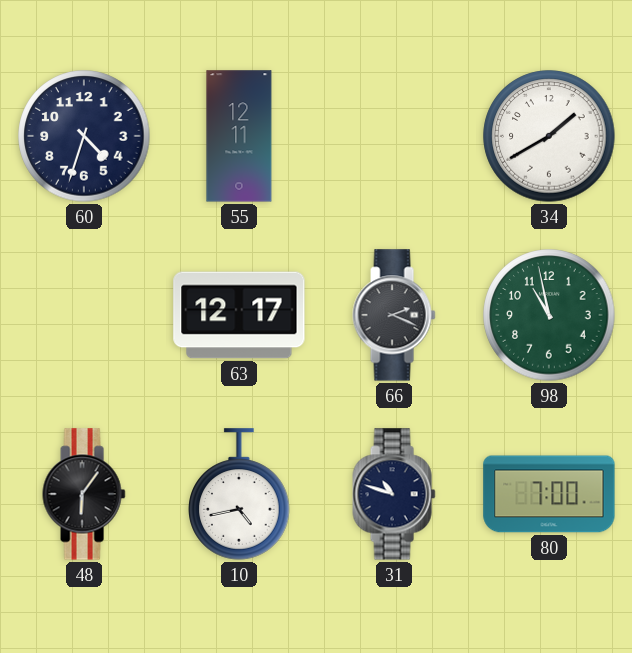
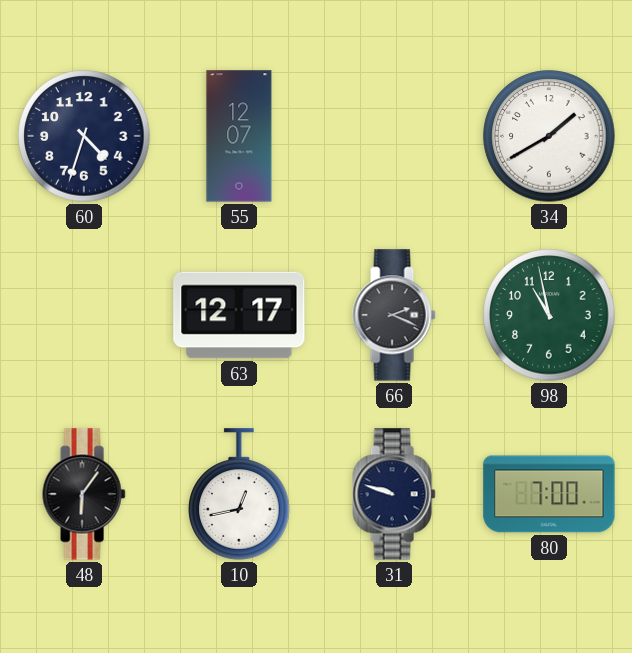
55: 12:11 -> 12:07
10: 4:43 -> 12:43
31: 10:48 -> 9:48
